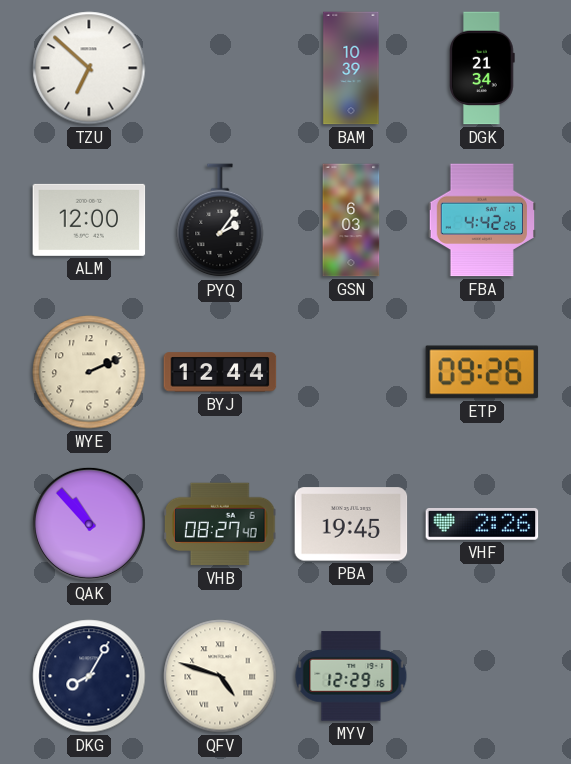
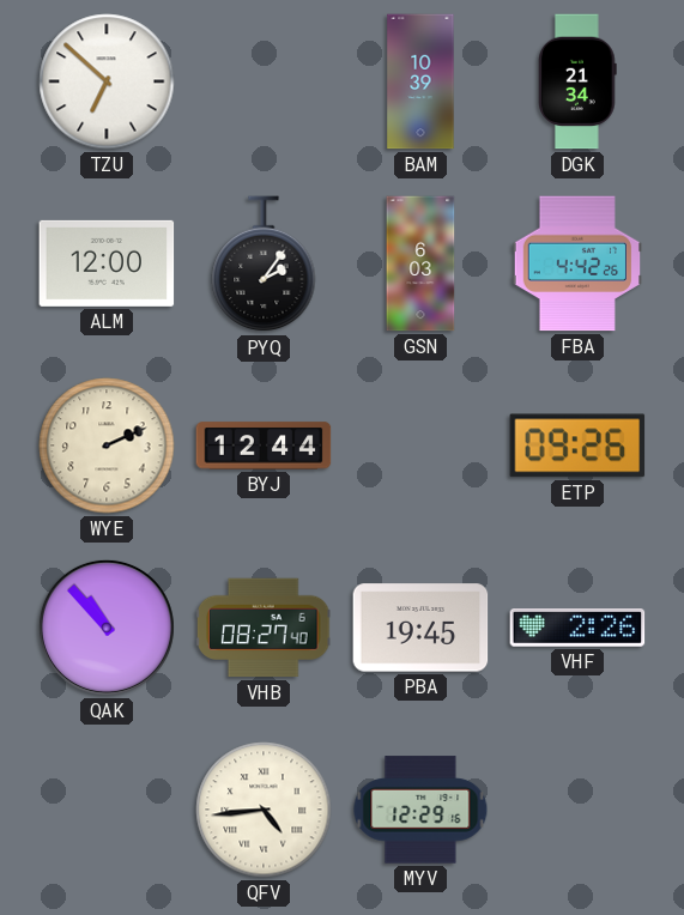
DKG: 8:05 -> none
QFV: 4:48 -> 4:44
